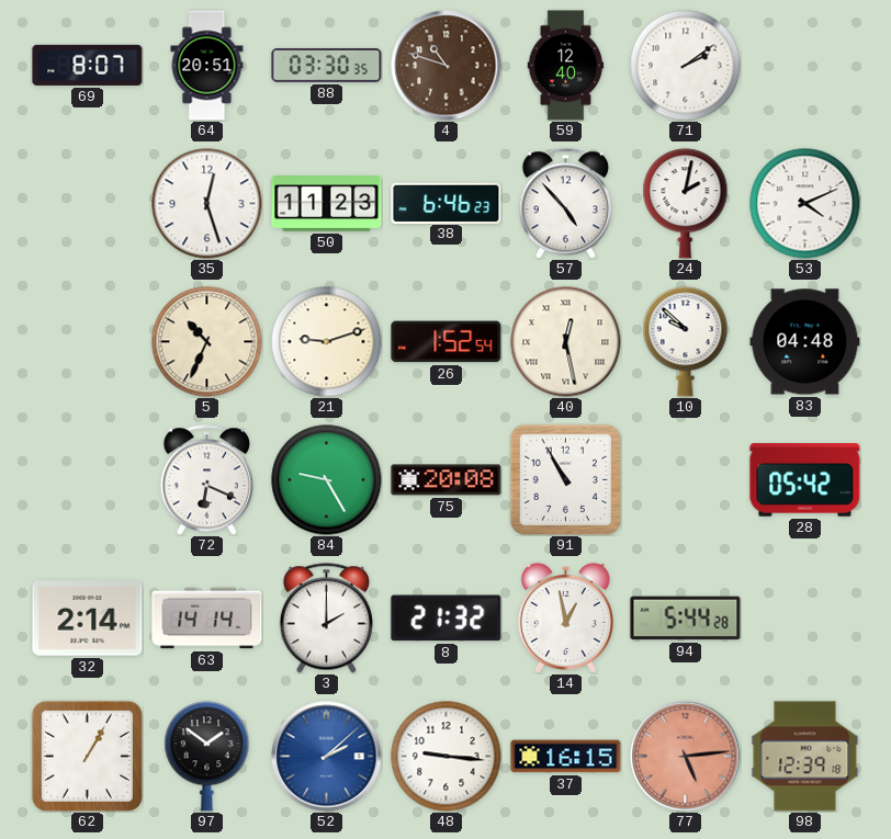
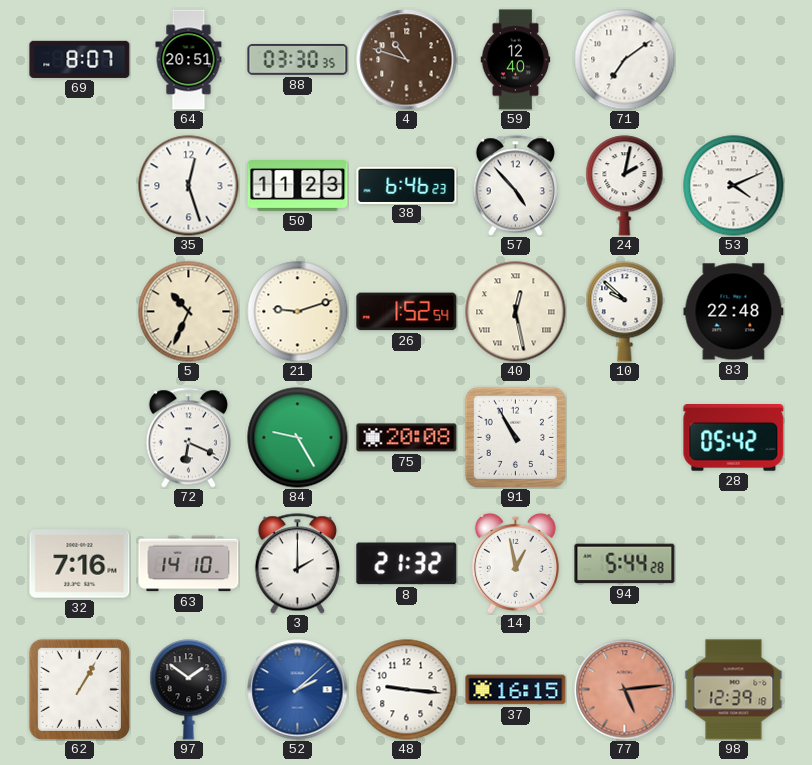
71: 2:09 -> 7:09
83: 04:48 -> 22:48
32: 2:14 -> 7:16
63: 14:14 -> 14:10
